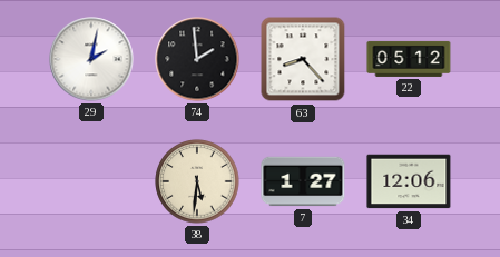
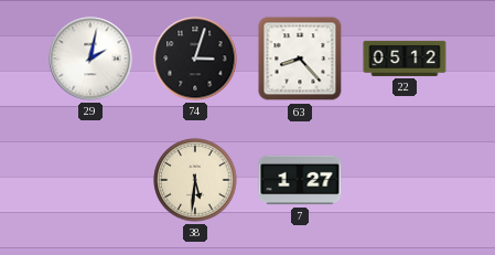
74: 1:59 -> 3:03
34: 12:06 -> none
